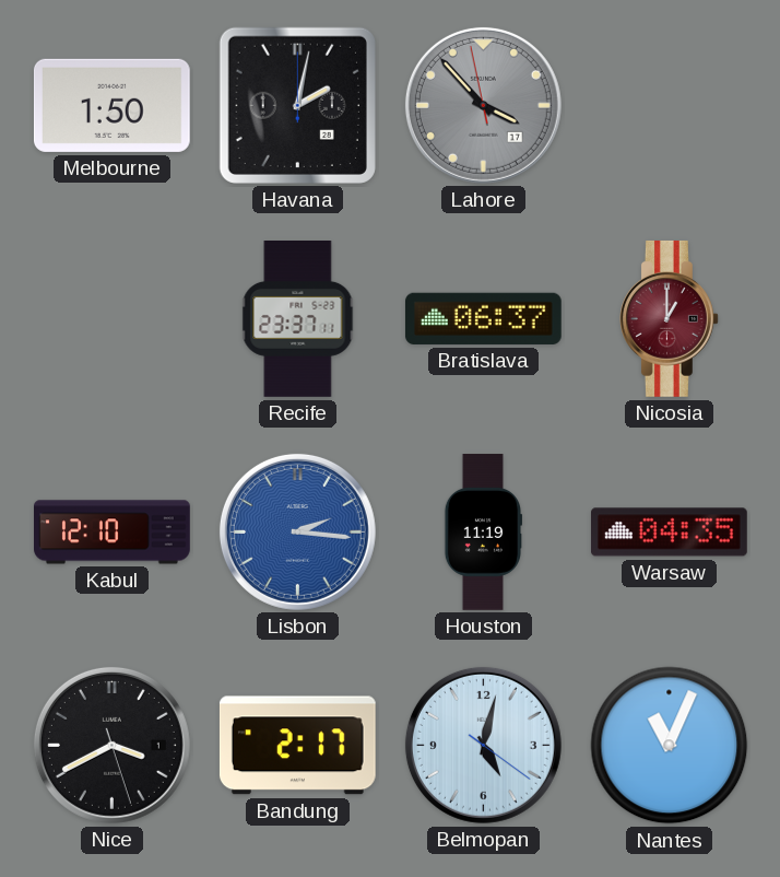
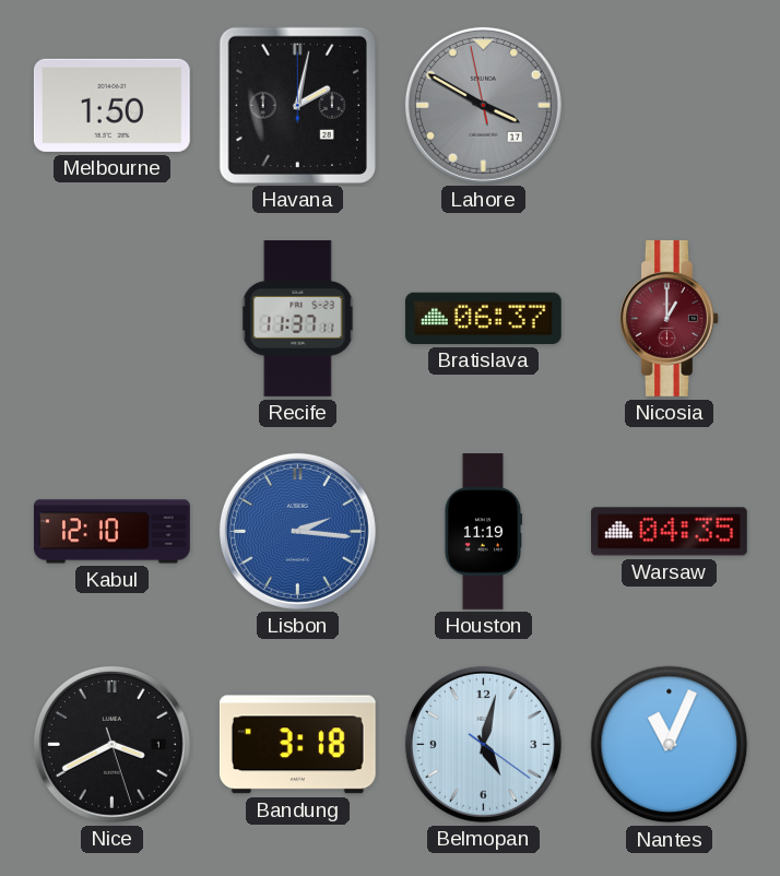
Lahore: 3:52 -> 3:49
Recife: 23:37 -> 11:37
Bandung: 2:17 -> 3:18
